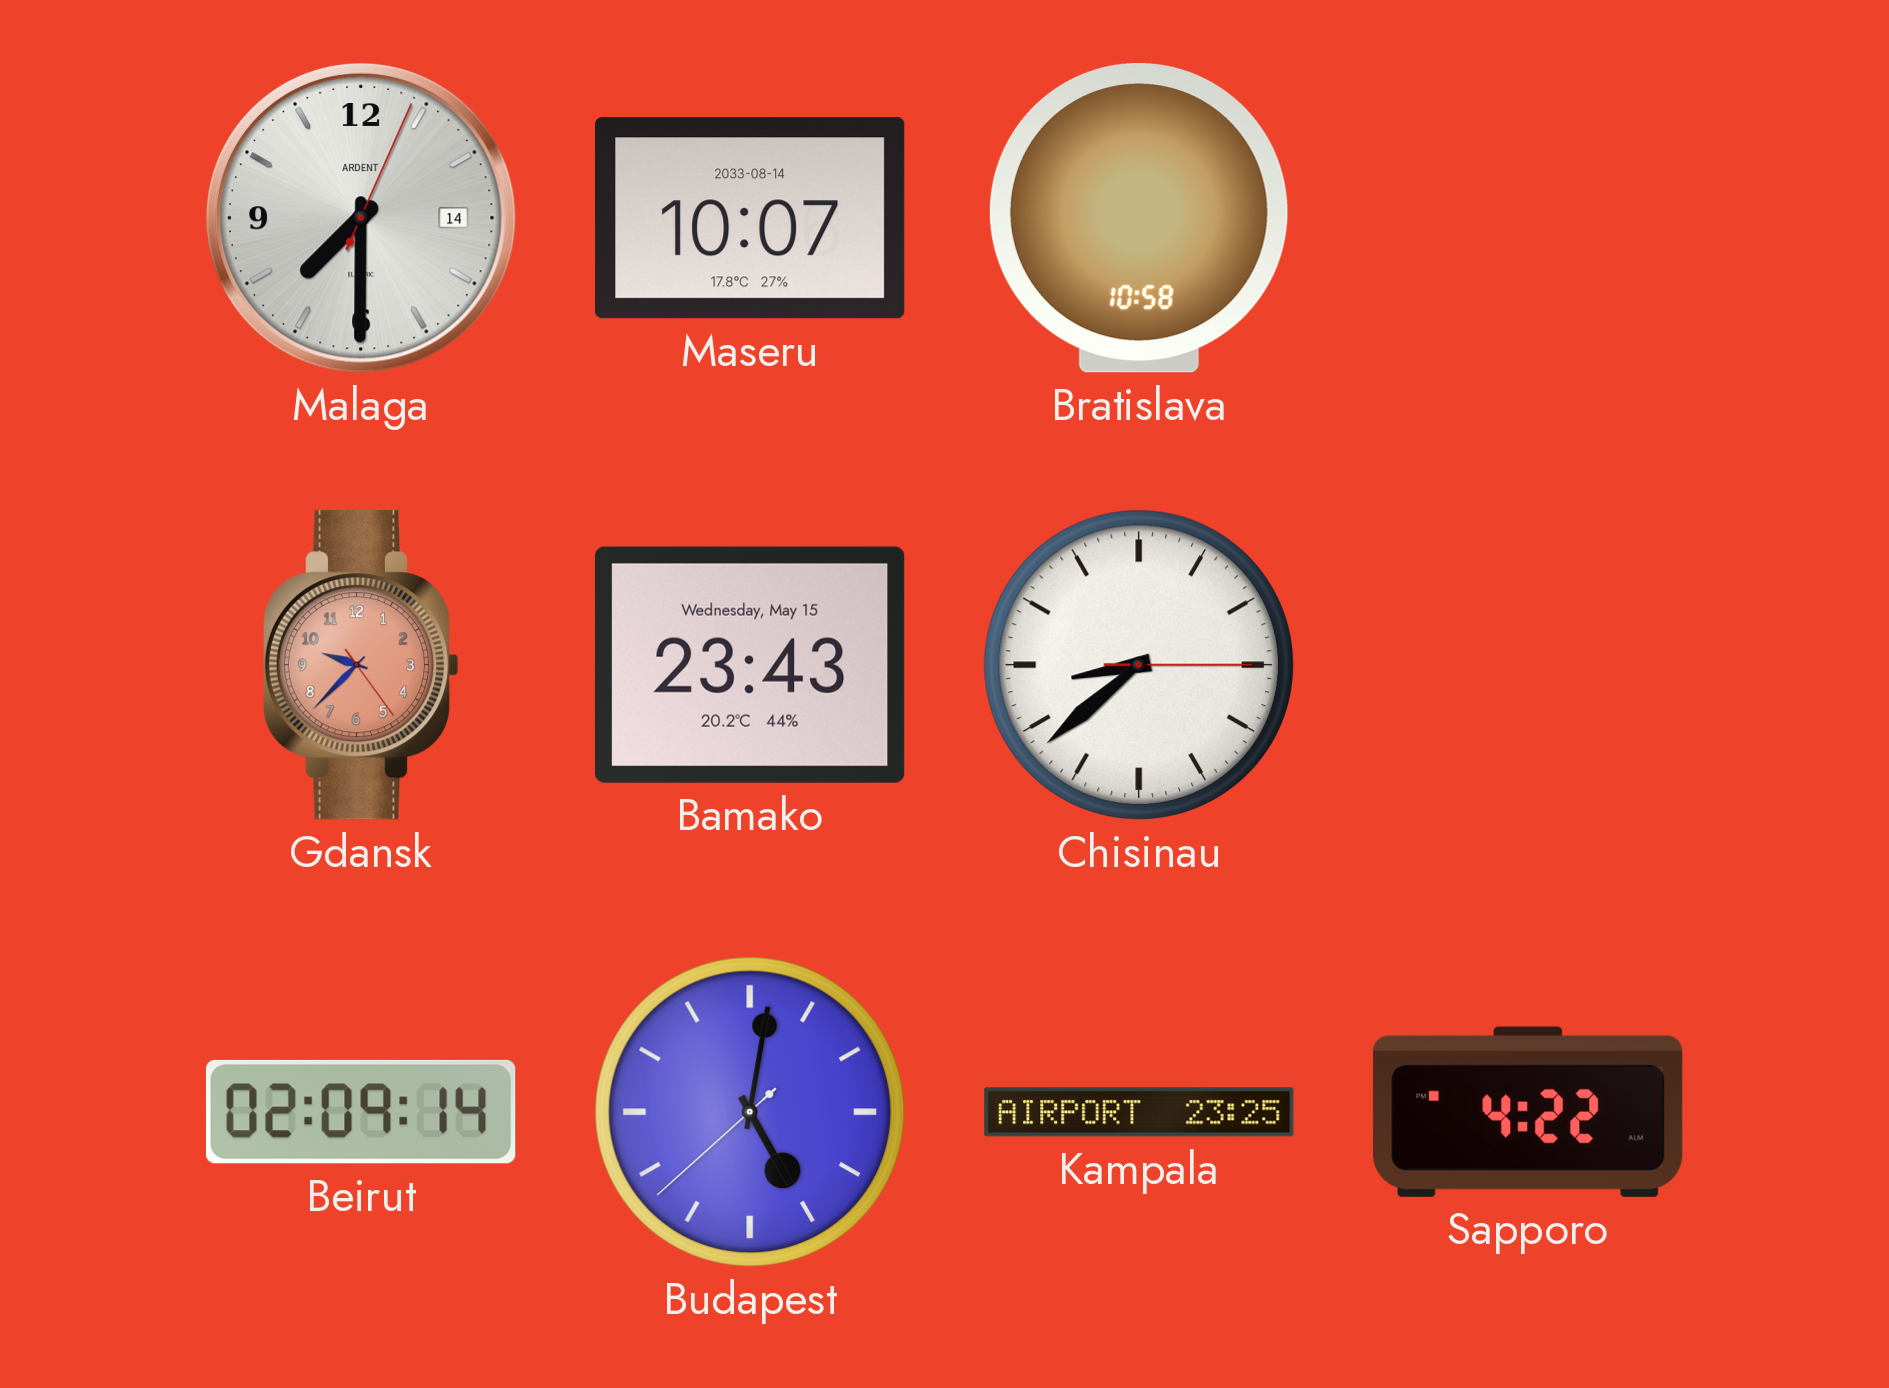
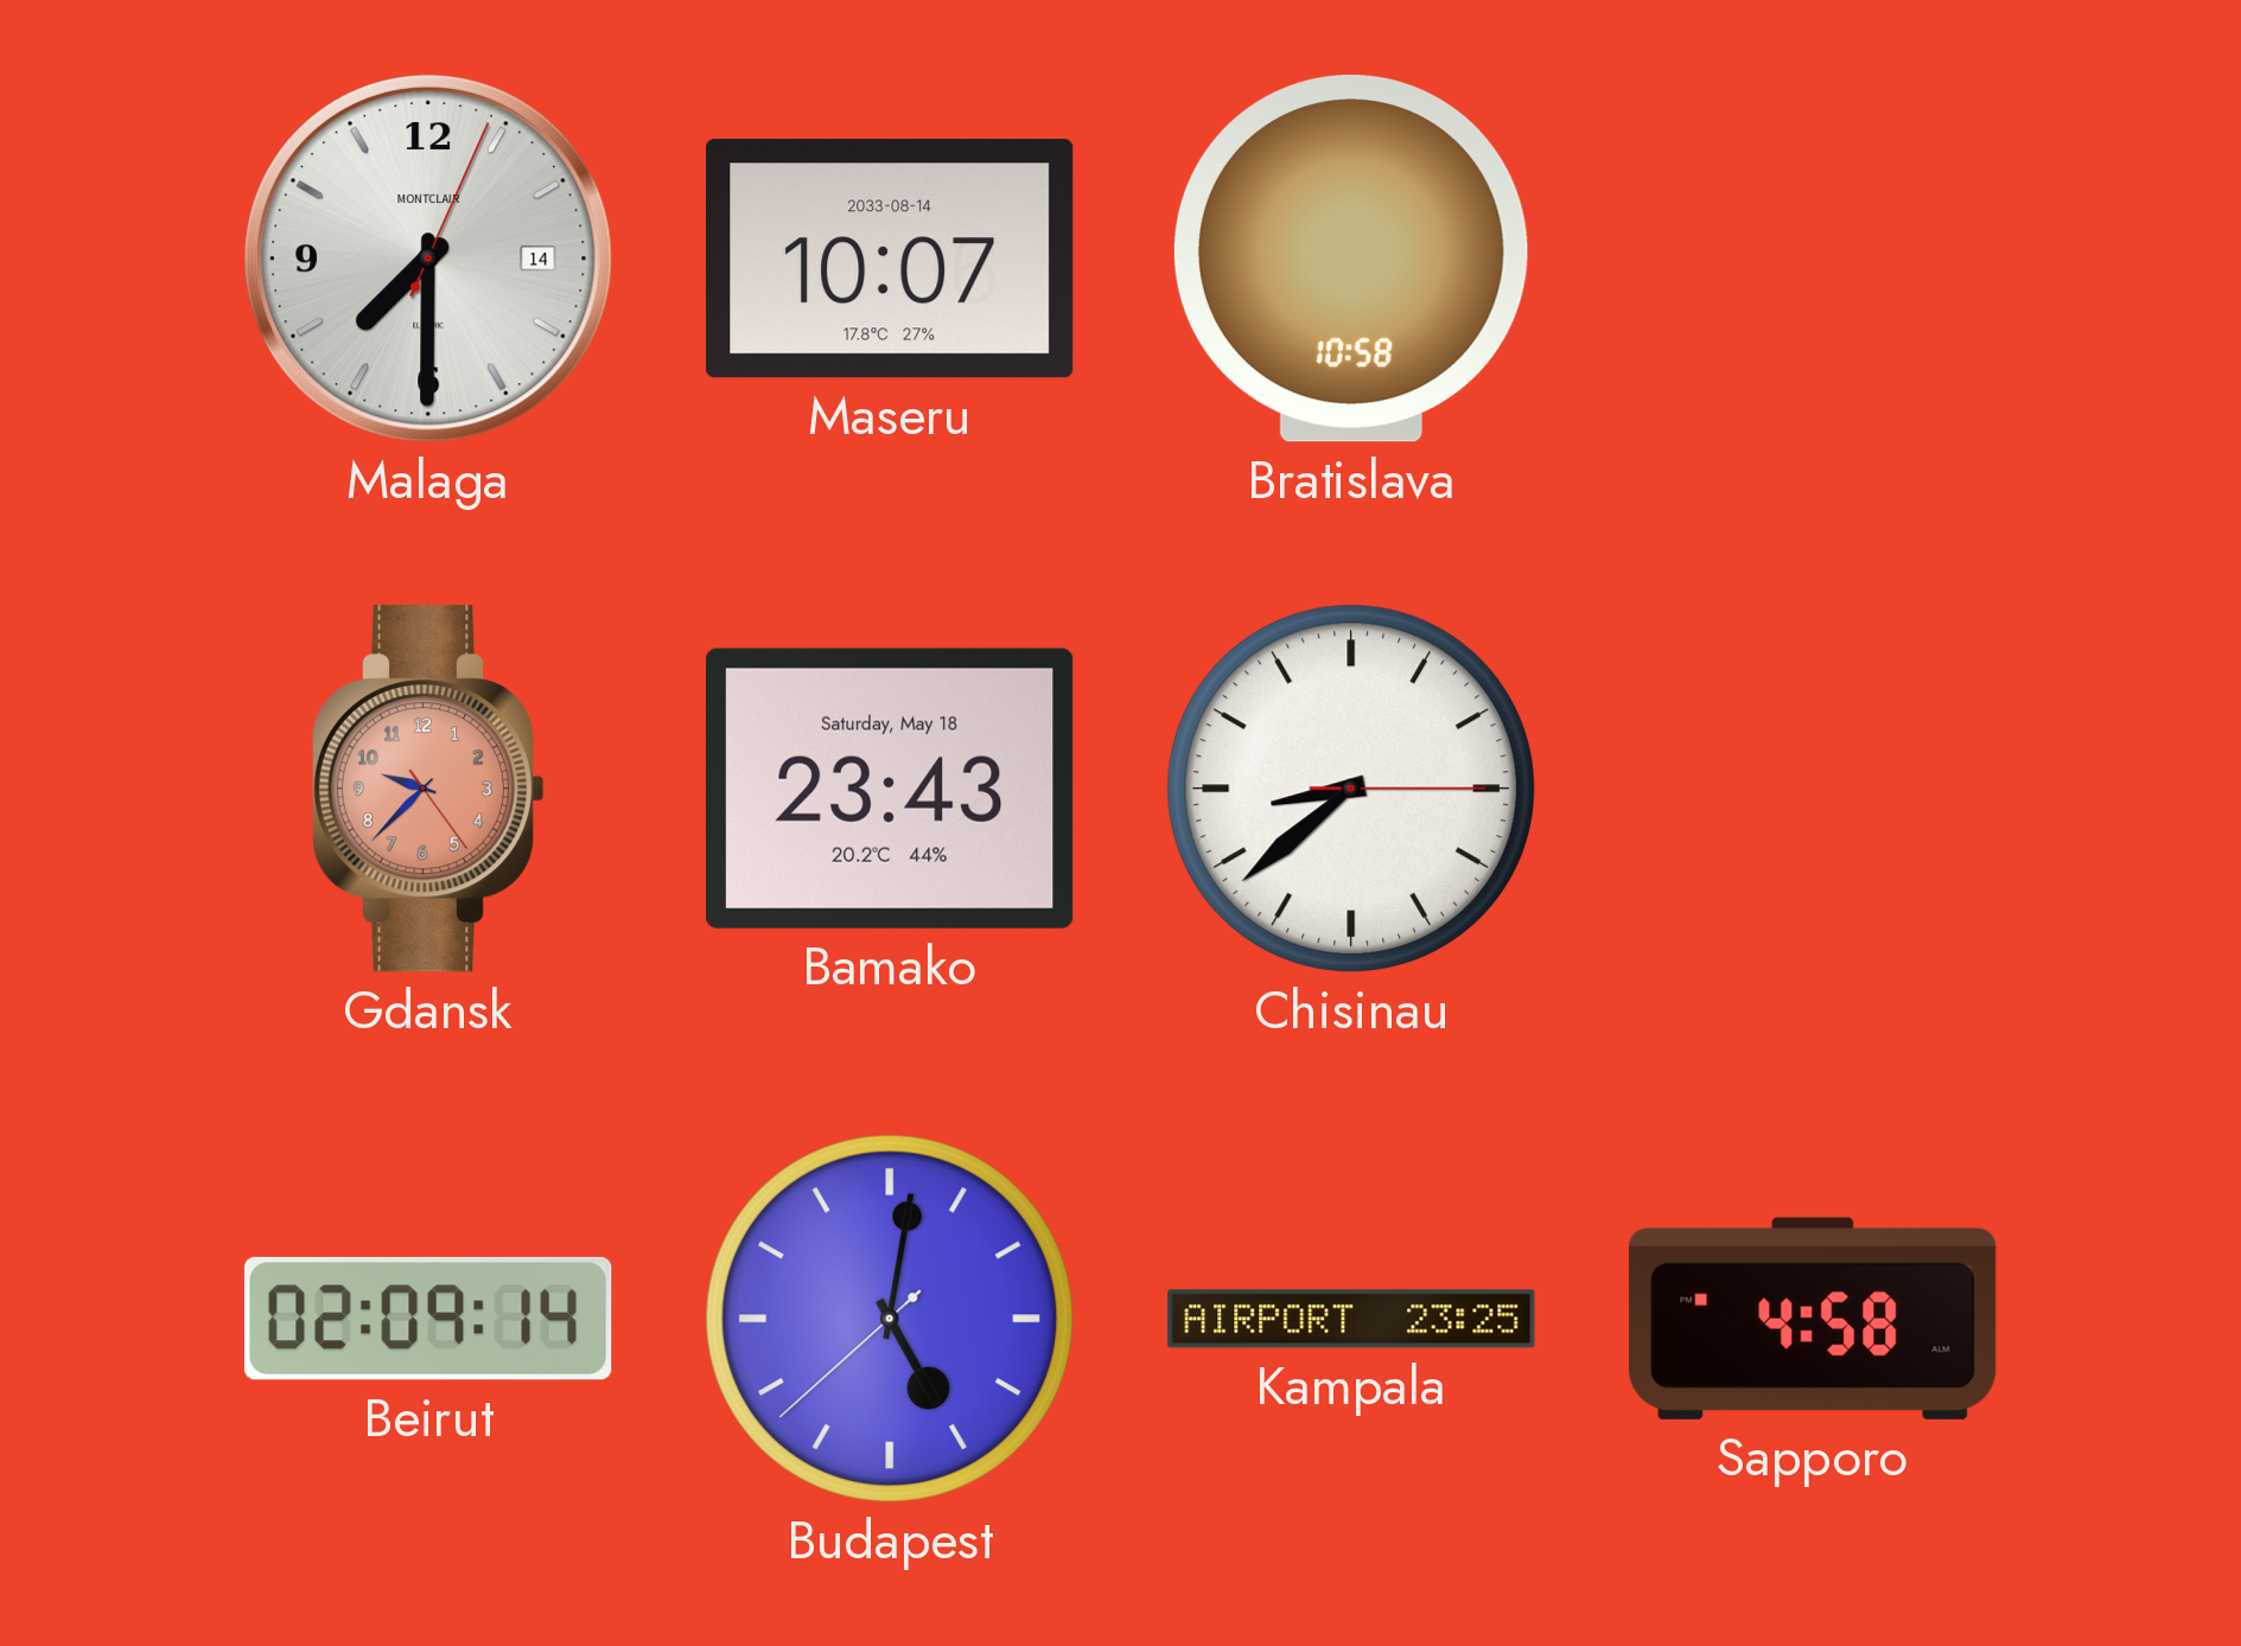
Malaga brand: ARDENT -> MONTCLAIR
Bamako date: Wednesday, May 15 -> Saturday, May 18
Sapporo: 4:22 -> 4:58
